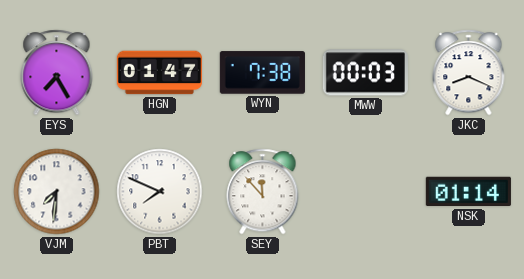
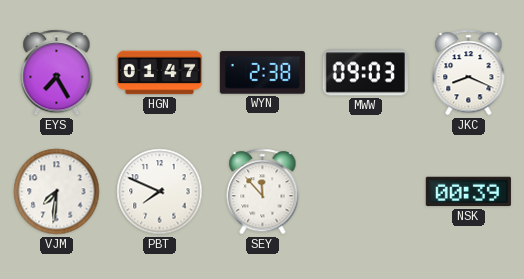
WYN: 7:38 -> 2:38
MWW: 00:03 -> 09:03
NSK: 01:14 -> 00:39
